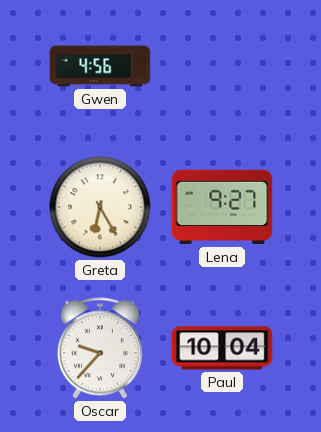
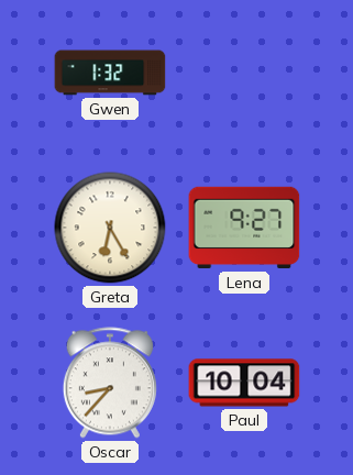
Gwen: 4:56 -> 1:32
Oscar: 9:37 -> 8:37
